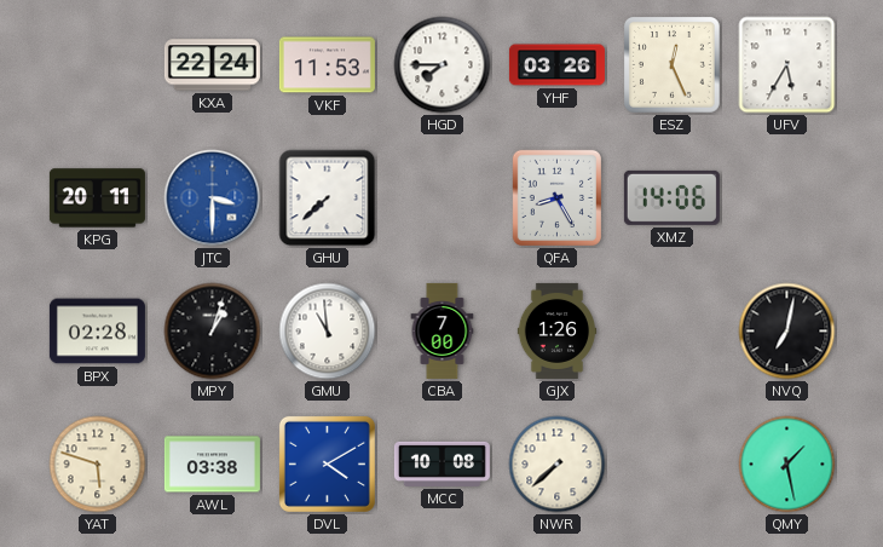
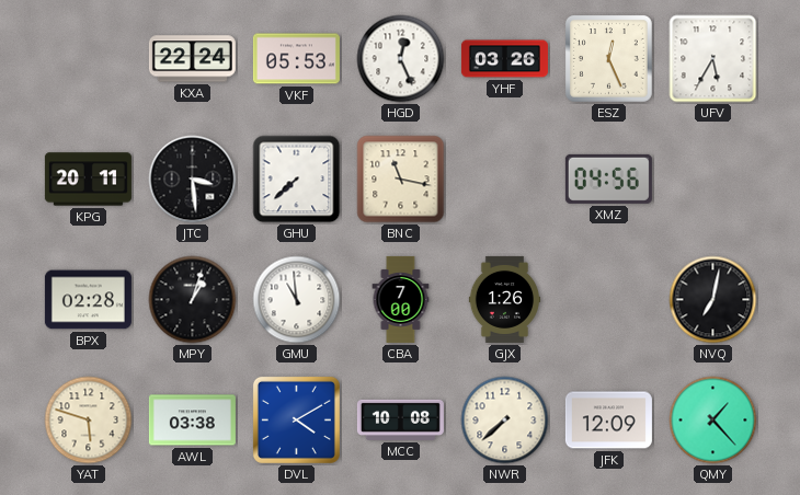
VKF: 11:53 -> 05:53
HGD: 7:45 -> 12:26
JTC: 3:30 -> 3:29
JTC dial: blue -> black
BNC: none -> 11:17
QFA: 8:25 -> none
XMZ: 14:06 -> 04:56
JFK: none -> 12:09
QMY: 1:28 -> 1:23
